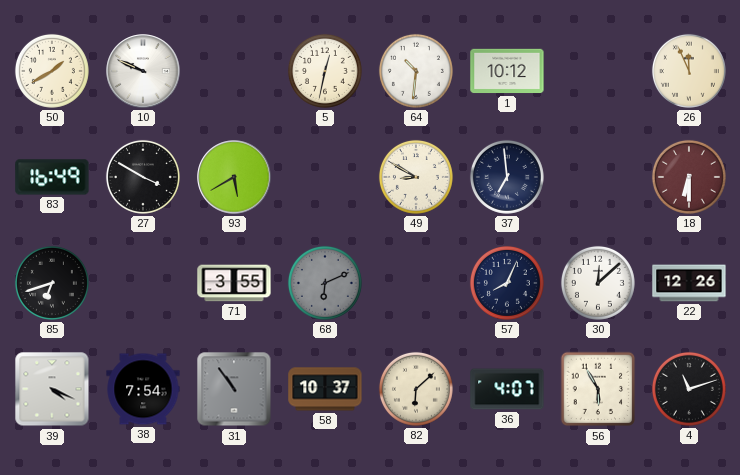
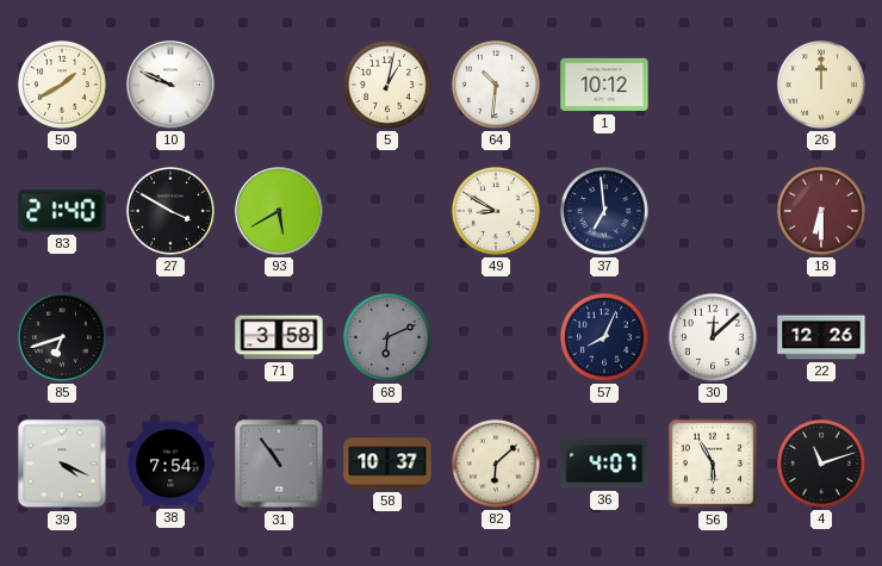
5: 12:32 -> 1:02
26: 11:56 -> 12:00
83: 16:49 -> 21:40
71: 3:55 -> 3:58
